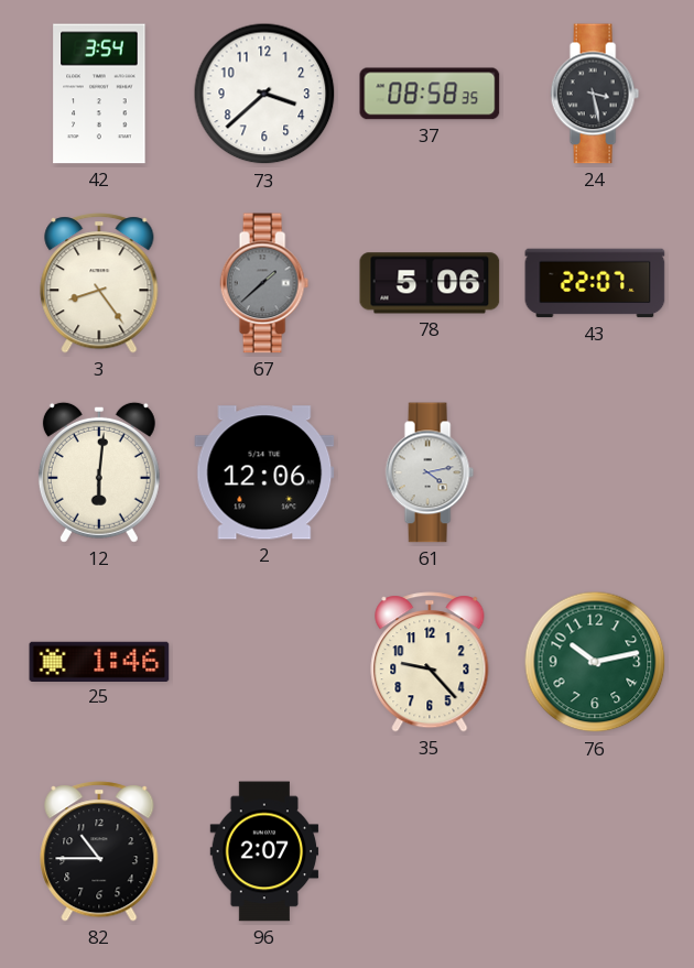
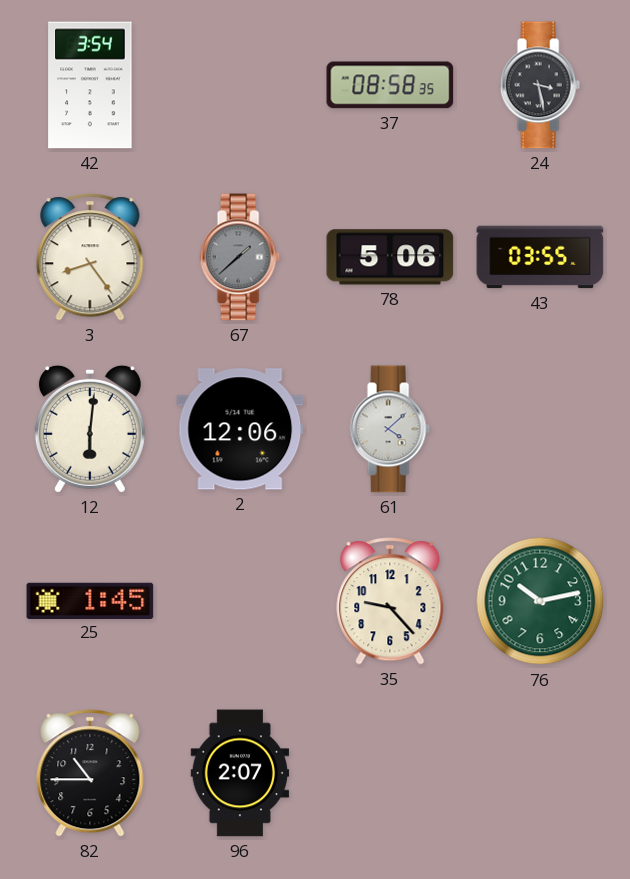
73: 3:38 -> none
43: 22:07 -> 03:55
61: 4:13 -> 4:08
25: 1:46 -> 1:45
